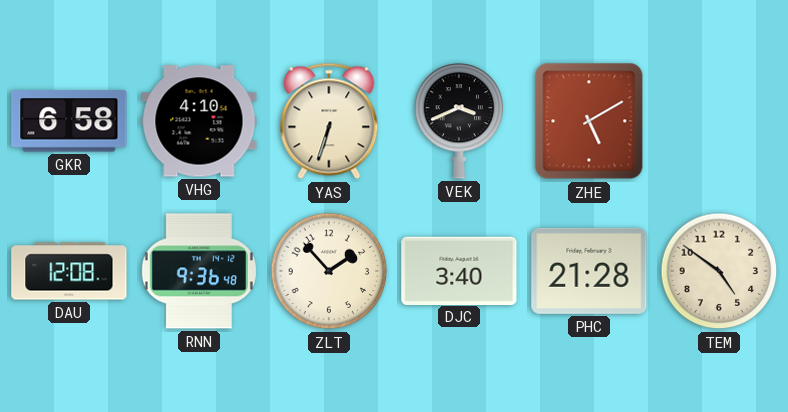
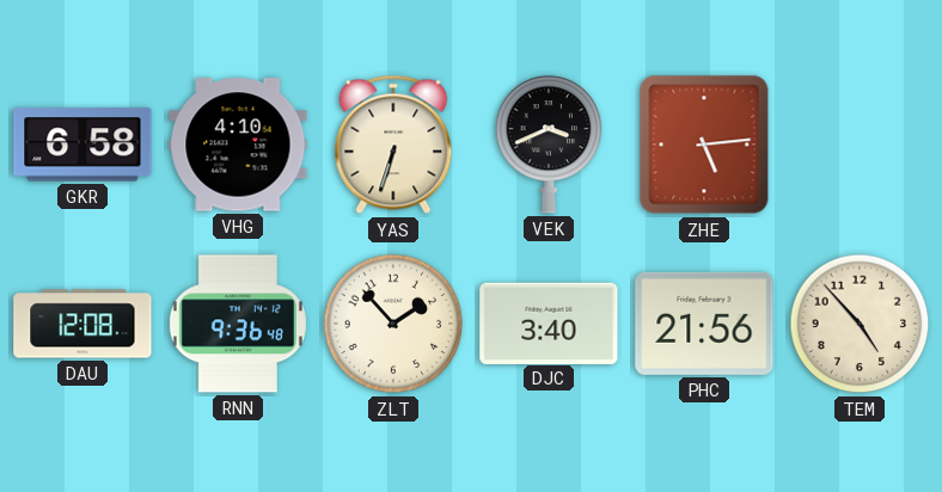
ZHE: 5:10 -> 5:14
PHC: 21:28 -> 21:56
TEM: 4:51 -> 4:53
